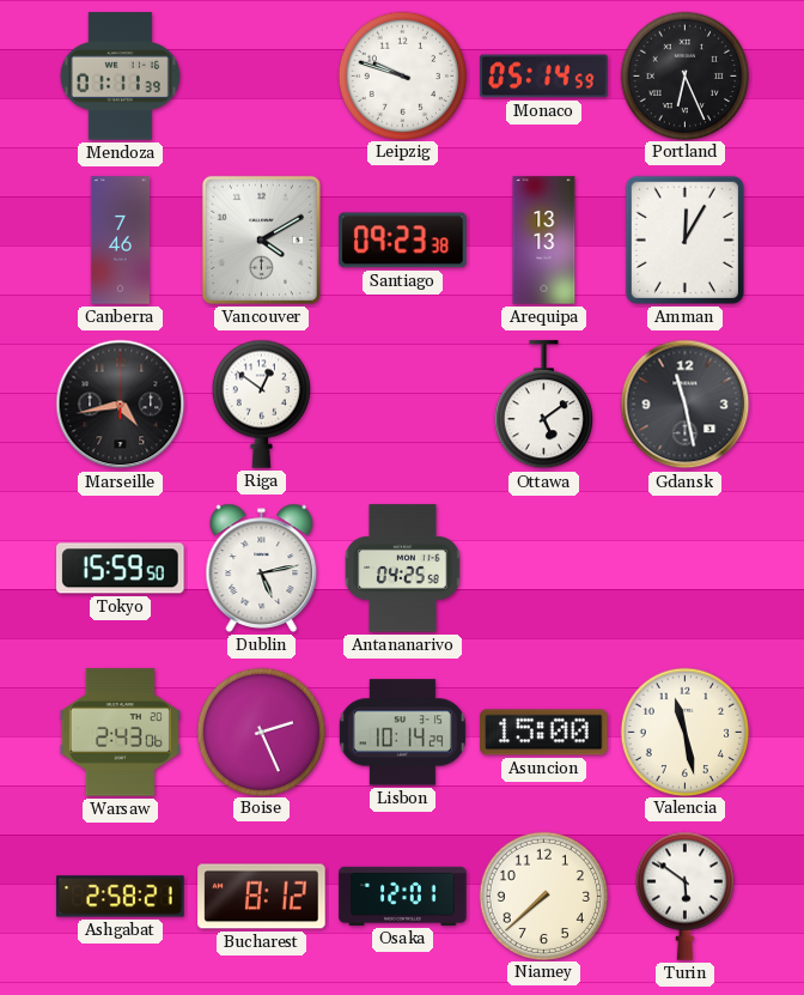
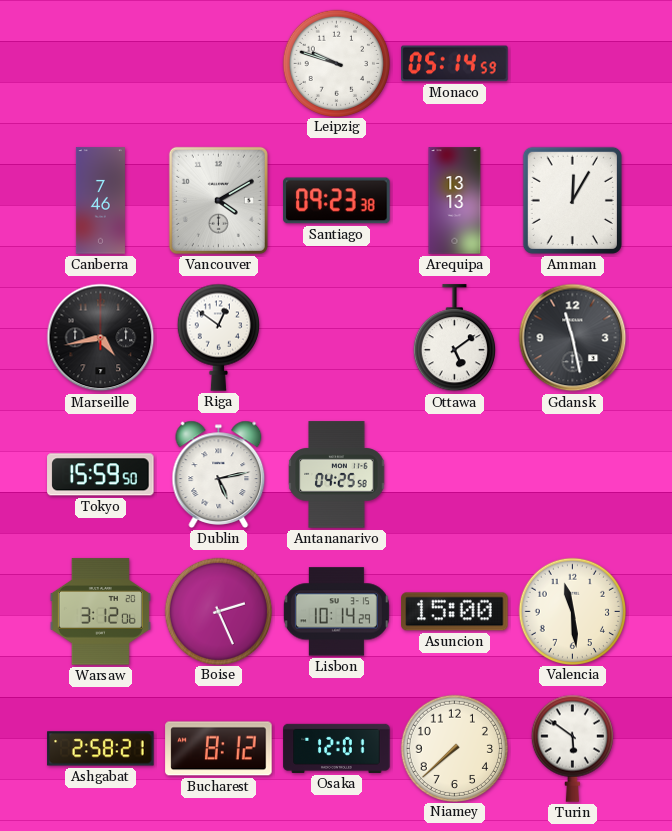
Mendoza: 01:11 -> none
Portland: 6:26 -> none
Warsaw: 2:43 -> 3:12
Valencia: 11:28 -> 11:29
